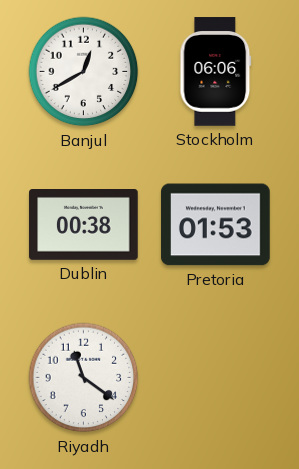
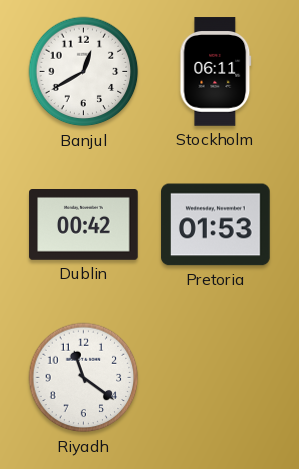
Stockholm: 06:06 -> 06:11
Dublin: 00:38 -> 00:42
